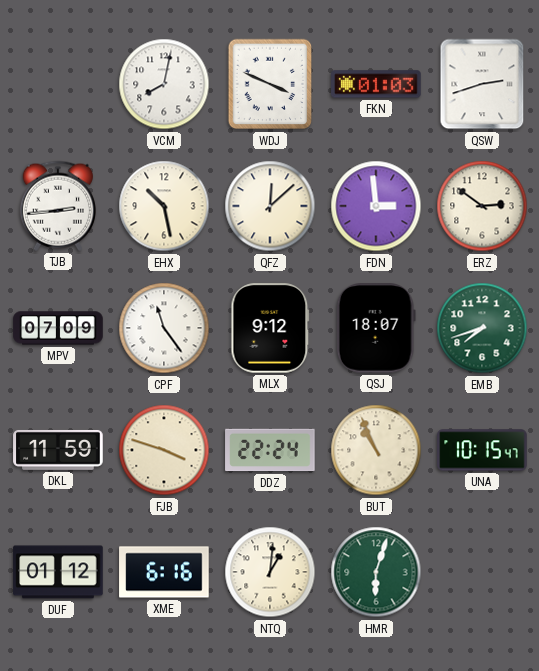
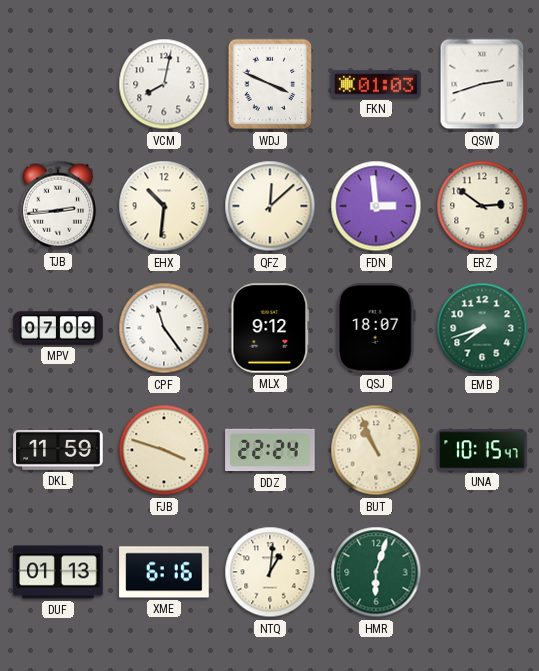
EHX: 10:28 -> 10:31
DUF: 01:12 -> 01:13
